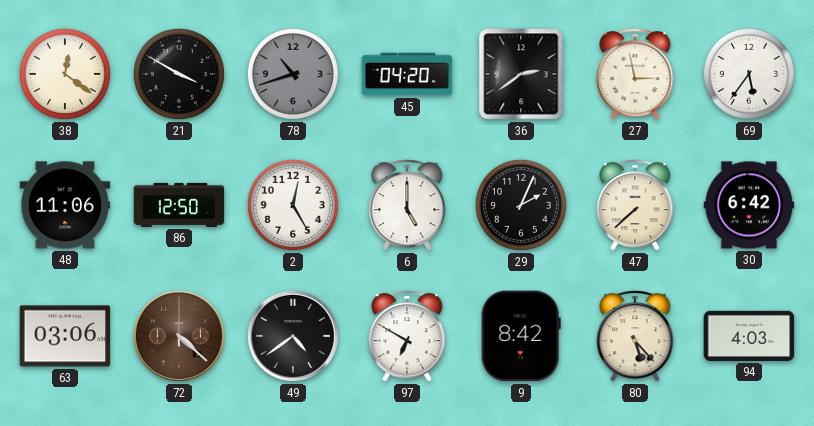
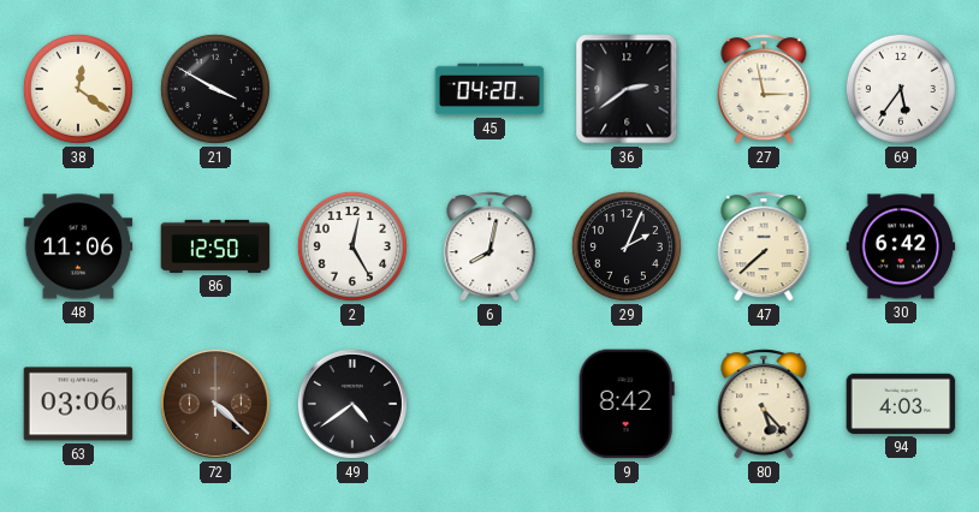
78: 10:42 -> none
6: 5:00 -> 8:02
97: 6:50 -> none
